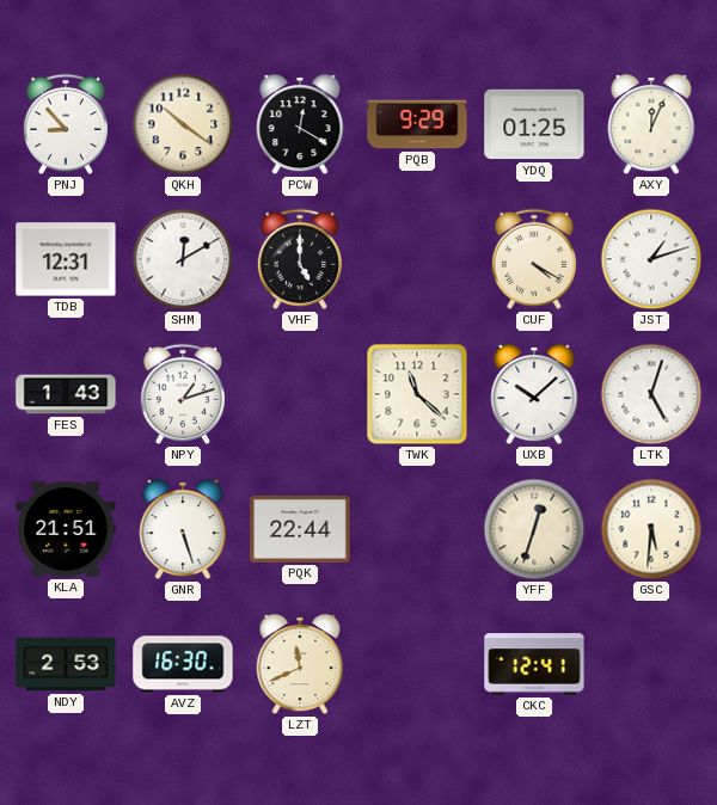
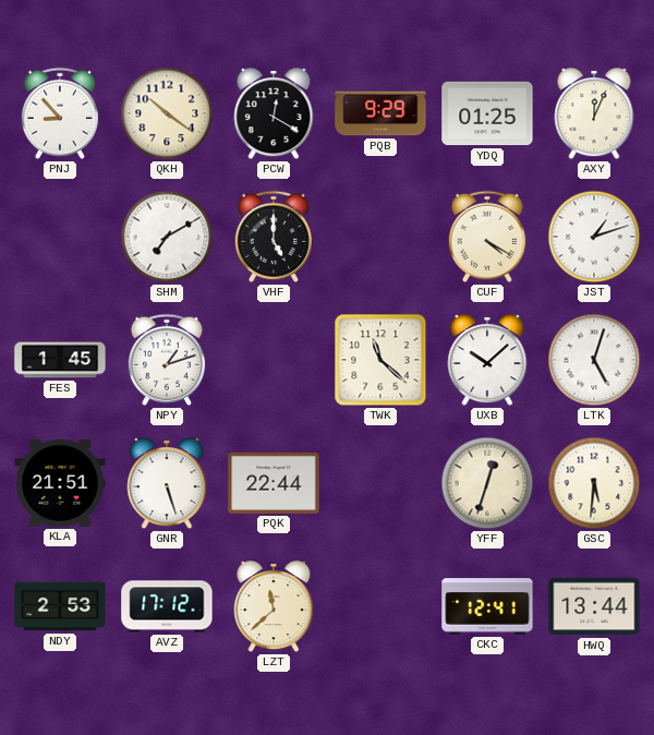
TDB: 12:31 -> none
SHM: 12:10 -> 7:10
FES: 1:43 -> 1:45
AVZ: 16:30 -> 17:12
LZT: 11:41 -> 11:38
HWQ: none -> 13:44
